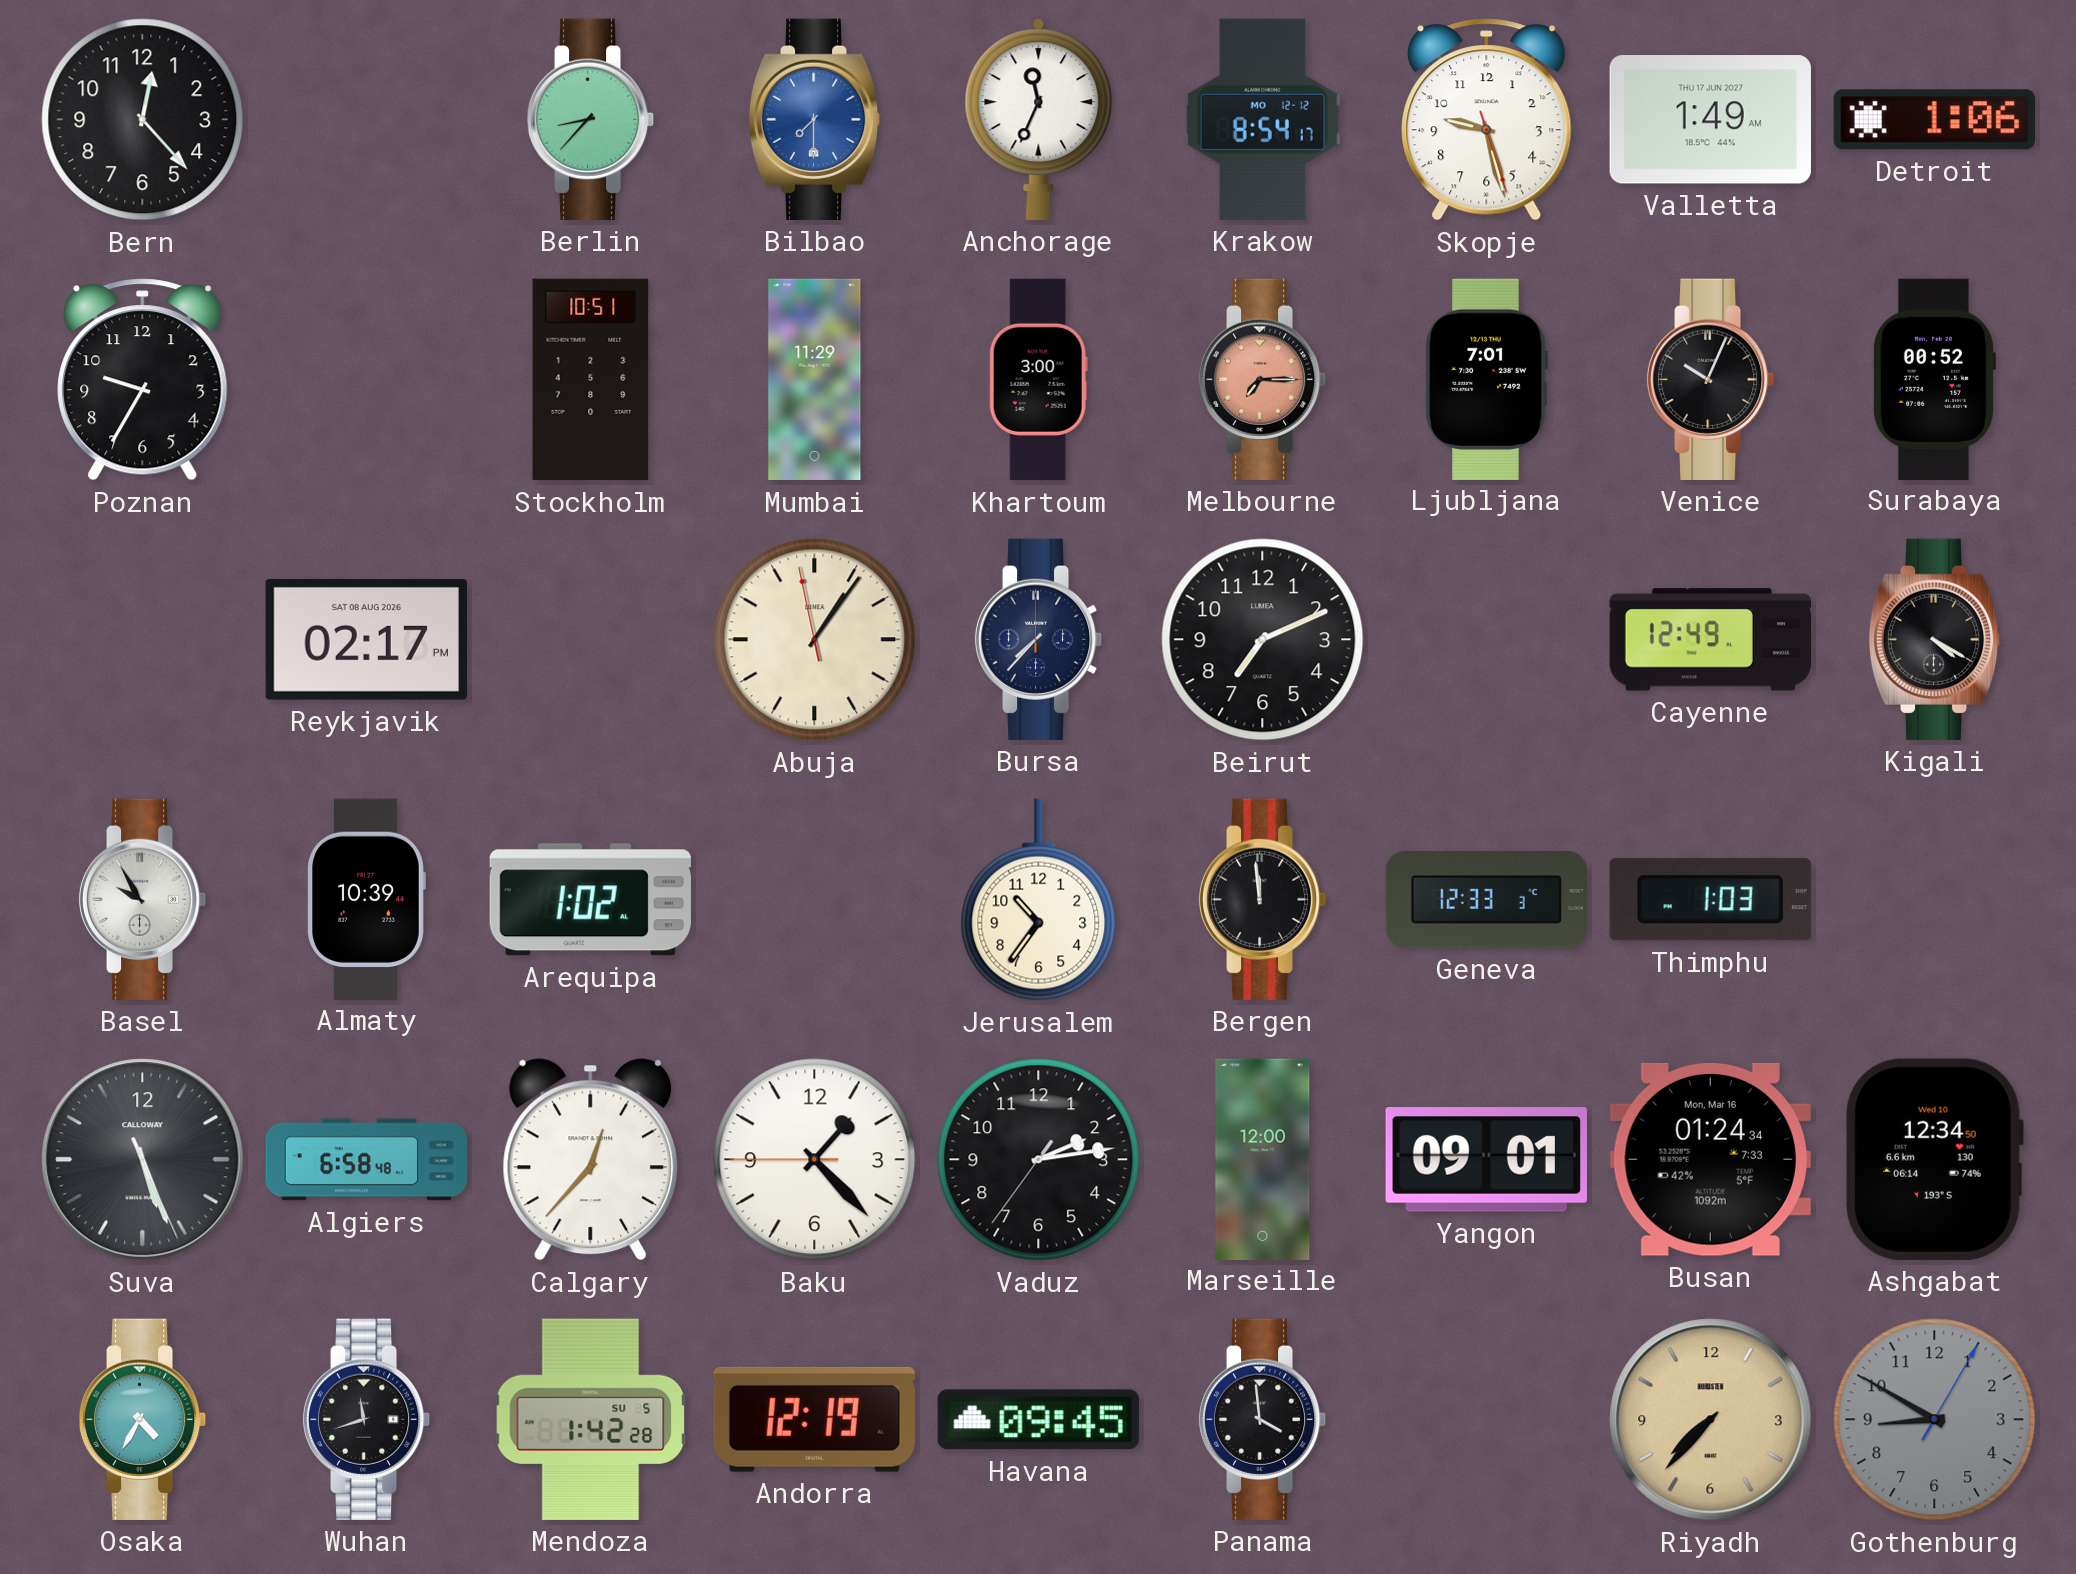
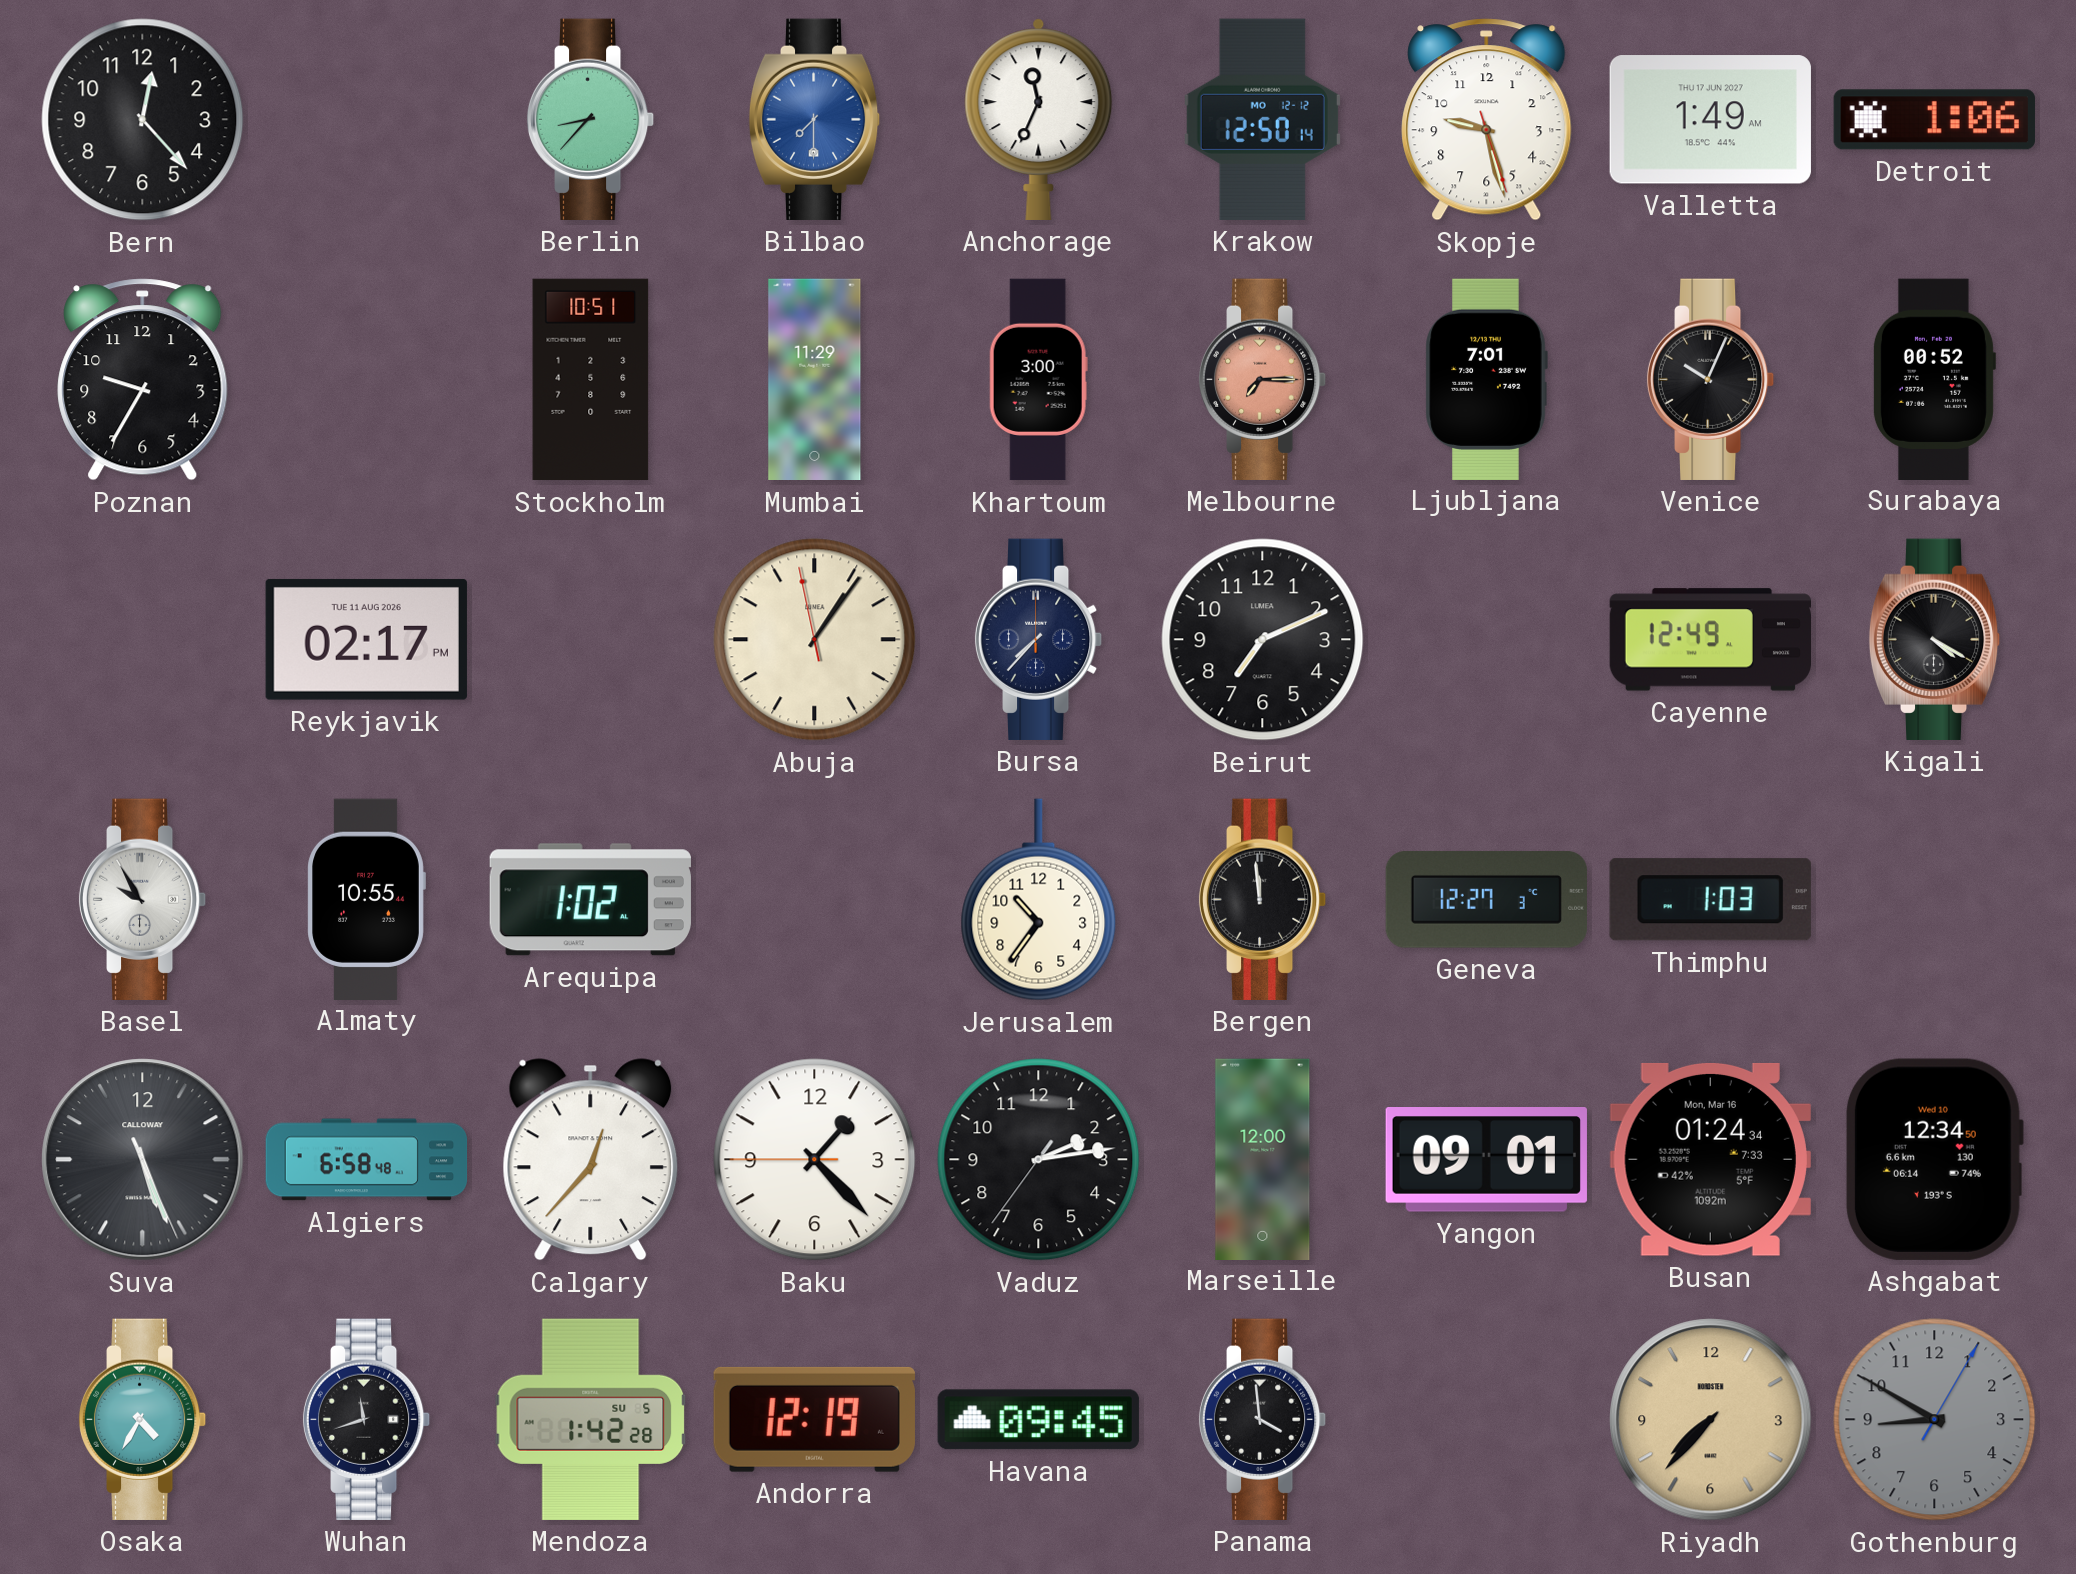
Krakow: 8:54 -> 12:50
Reykjavik date: SAT 08 AUG 2026 -> TUE 11 AUG 2026
Almaty: 10:39 -> 10:55
Geneva: 12:33 -> 12:27
